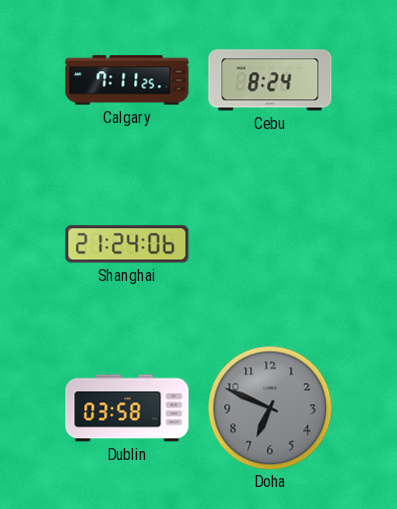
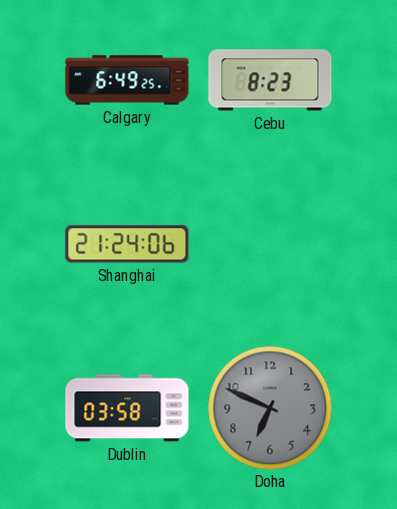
Calgary: 7:11 -> 6:49
Cebu: 8:24 -> 8:23
